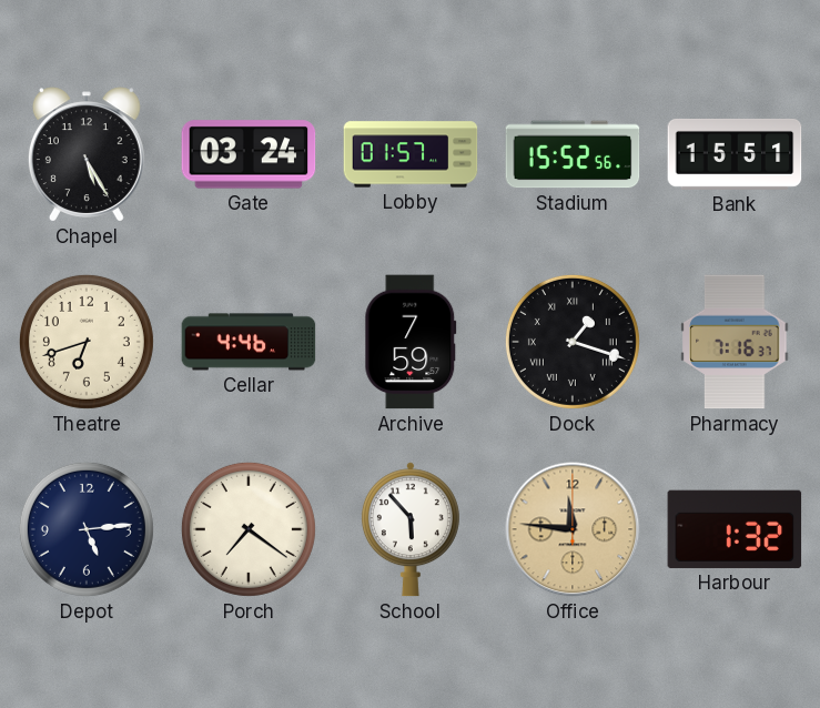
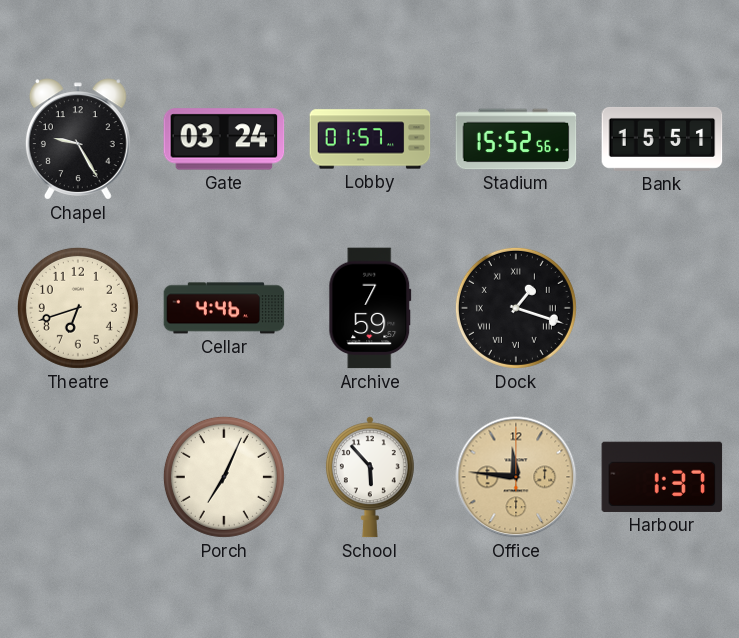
Chapel: 5:25 -> 9:25
Pharmacy: 7:16 -> none
Depot: 5:14 -> none
Porch: 7:21 -> 7:04
Harbour: 1:32 -> 1:37
